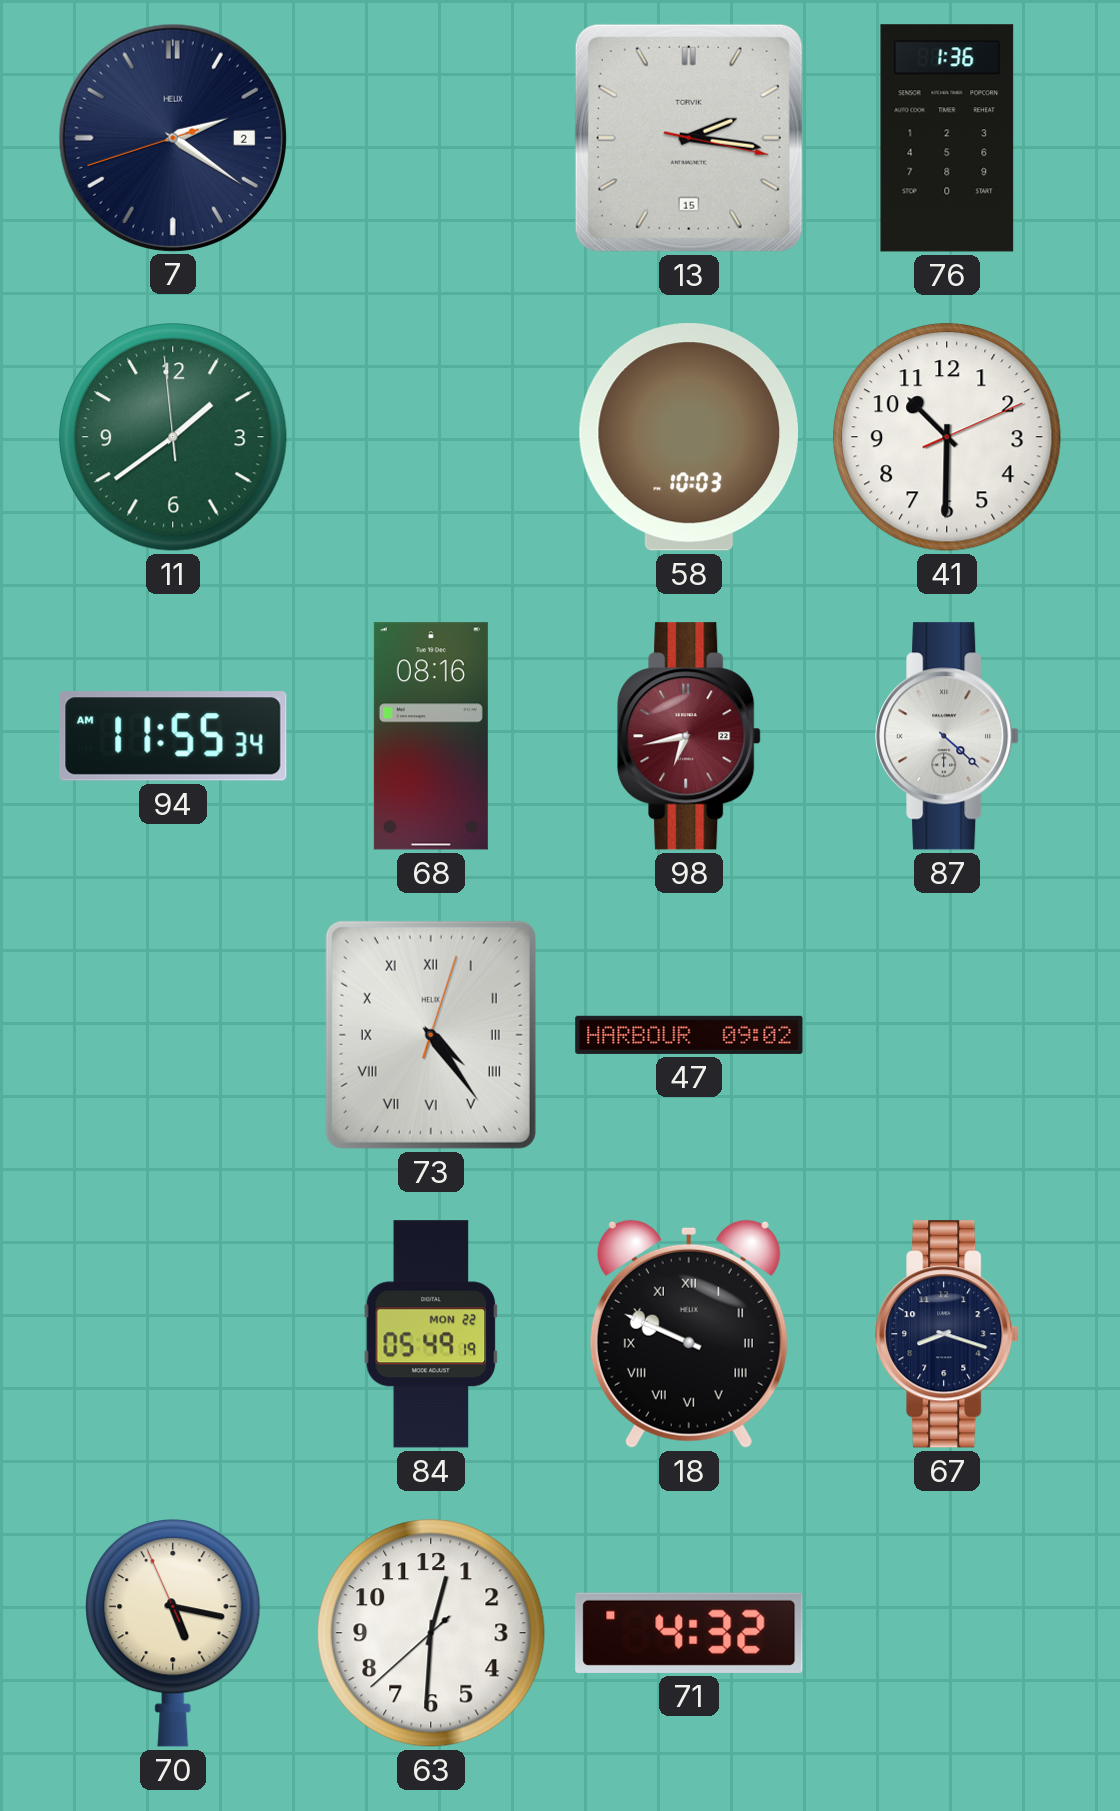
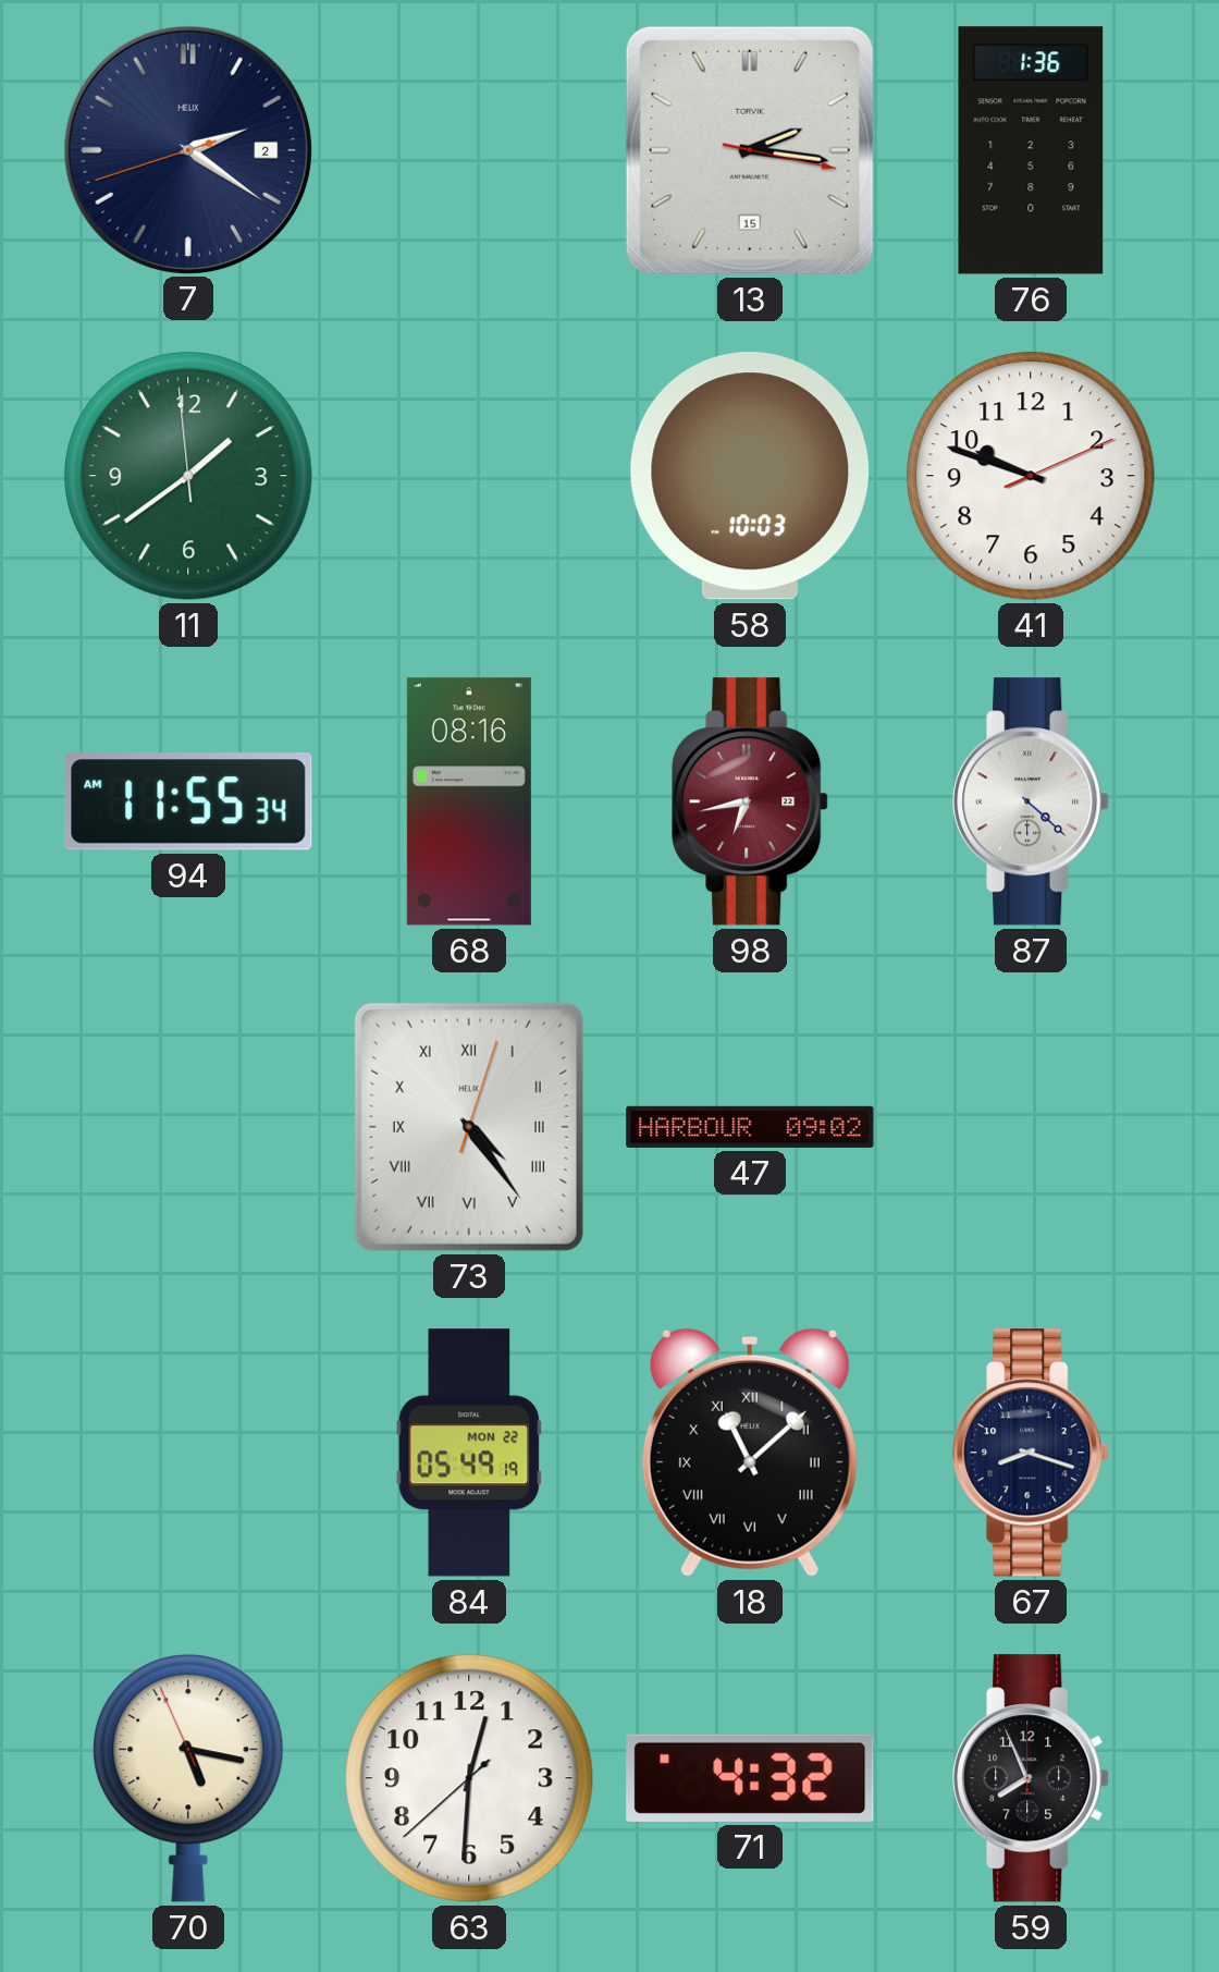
41: 10:30 -> 9:48
18: 9:49 -> 11:08
59: none -> 7:56
